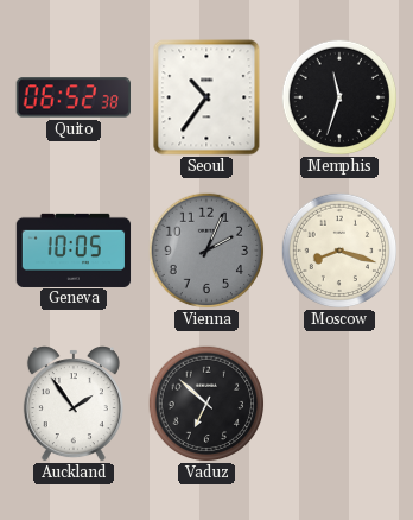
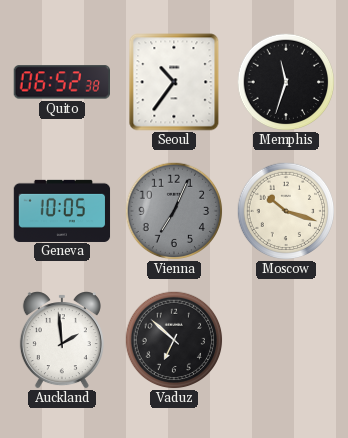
Vienna: 2:04 -> 7:04
Moscow: 8:18 -> 10:18
Auckland: 1:54 -> 1:59
